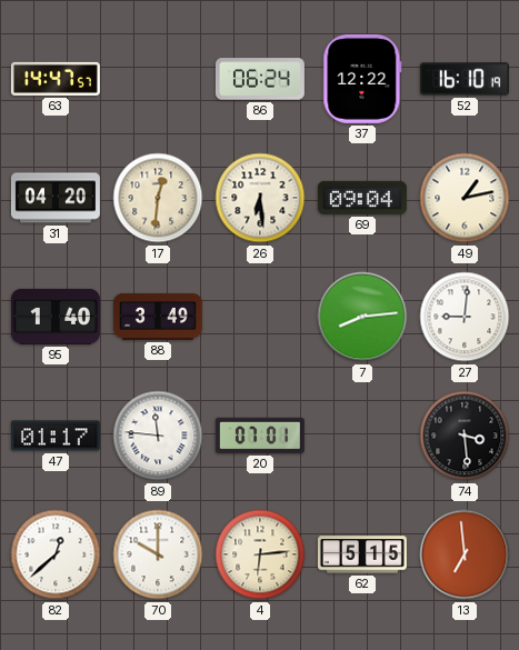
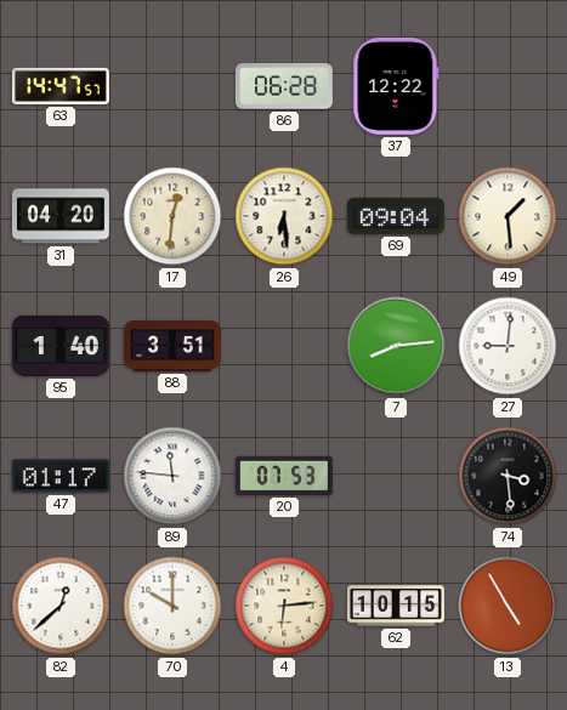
86: 06:24 -> 06:28
52: 16:10 -> none
49: 1:13 -> 1:29
88: 3:49 -> 3:51
20: 07:01 -> 07:53
62: 5:15 -> 10:15
13: 6:59 -> 4:55
